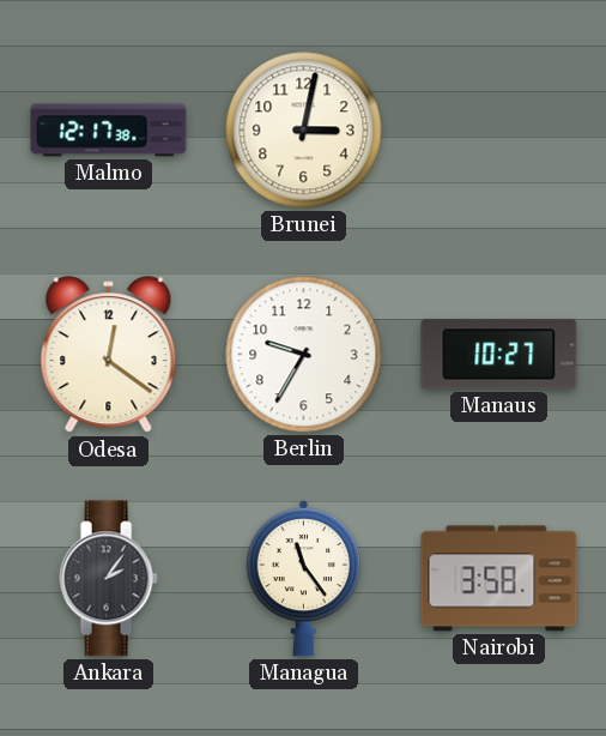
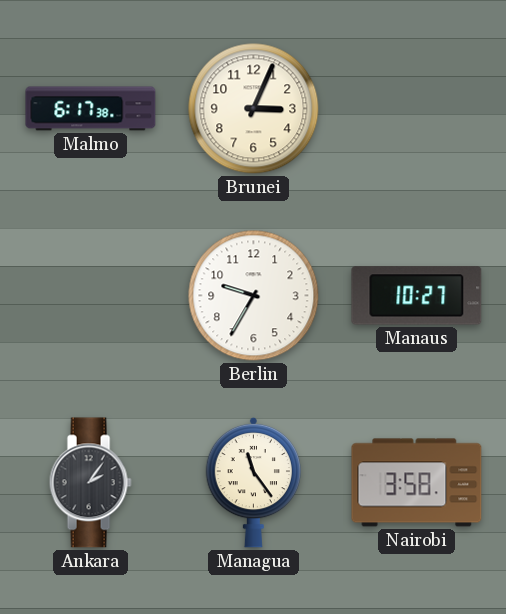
Malmo: 12:17 -> 6:17
Brunei: 3:02 -> 3:04
Odesa: 12:21 -> none
